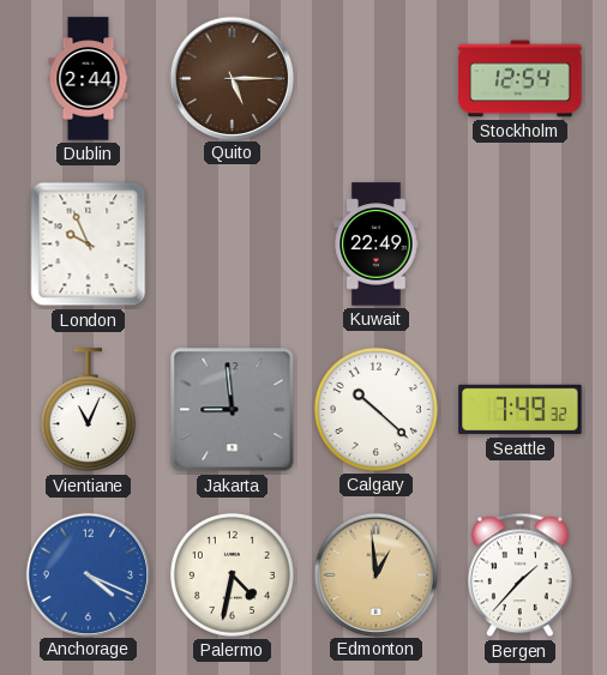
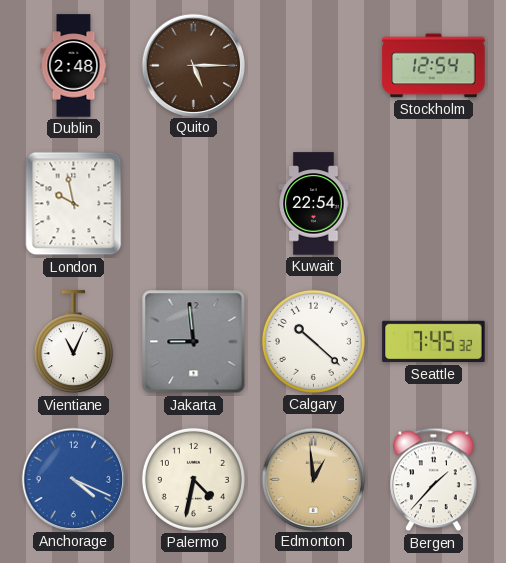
Dublin: 2:44 -> 2:48
London: 9:56 -> 9:58
Kuwait: 22:49 -> 22:54
Seattle: 7:49 -> 7:45
